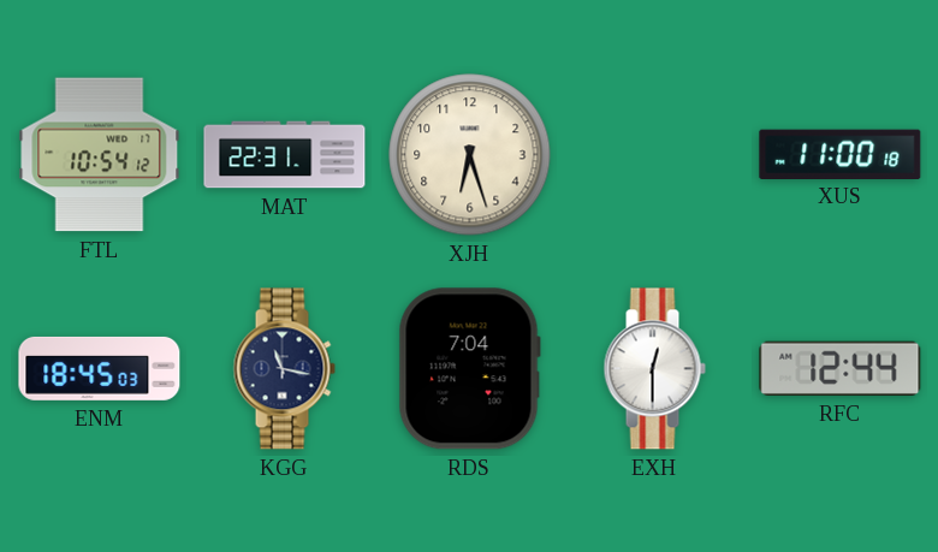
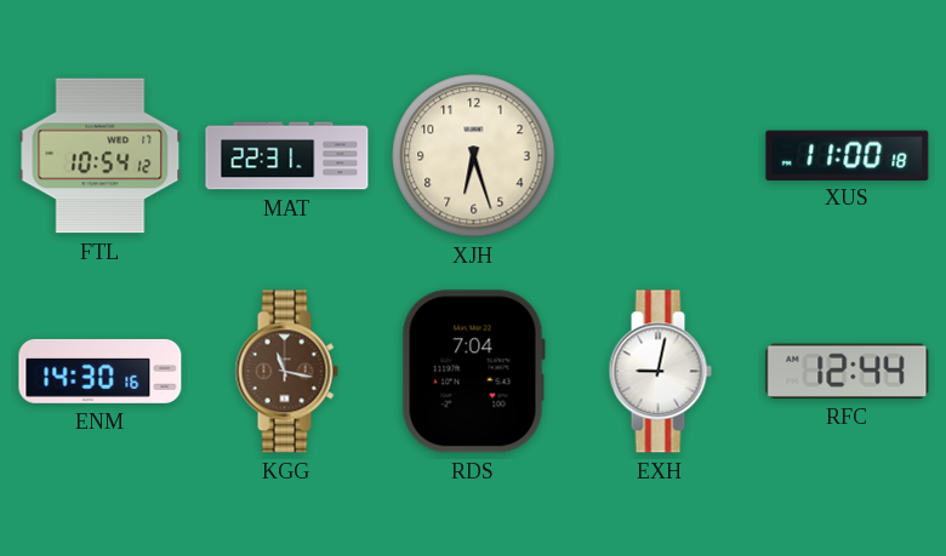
ENM: 18:45 -> 14:30
KGG dial: navy -> brown
EXH: 12:30 -> 9:02
